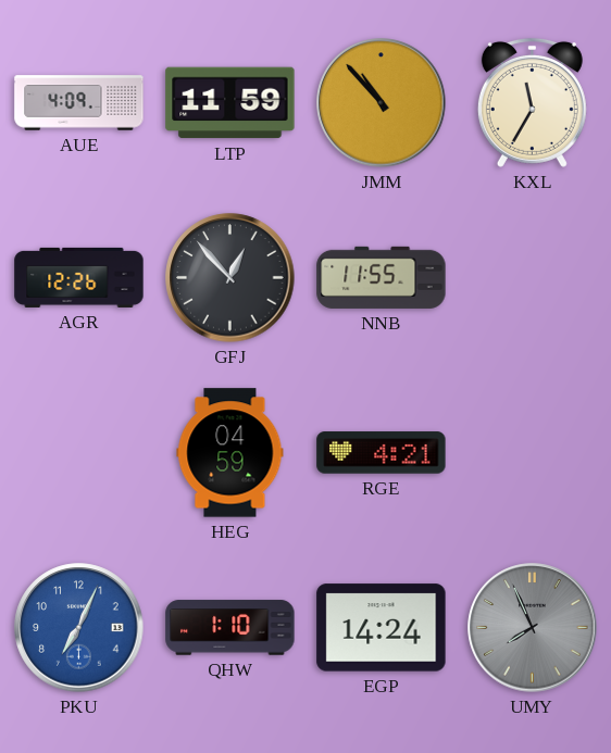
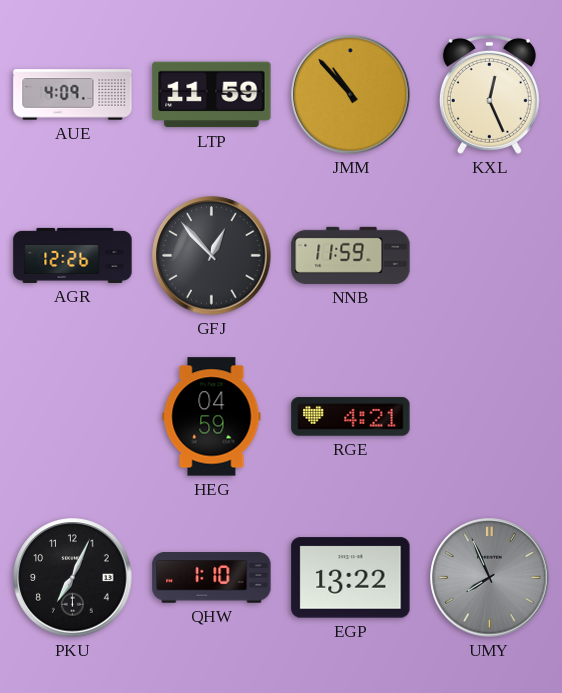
KXL: 11:35 -> 12:26
NNB: 11:55 -> 11:59
PKU dial: blue -> black
EGP: 14:24 -> 13:22
